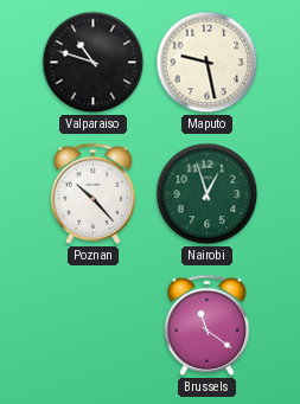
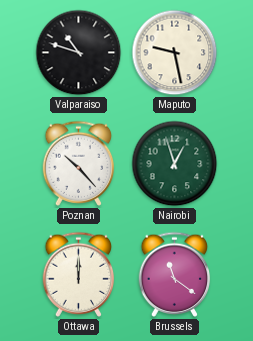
Ottawa: none -> 12:00
